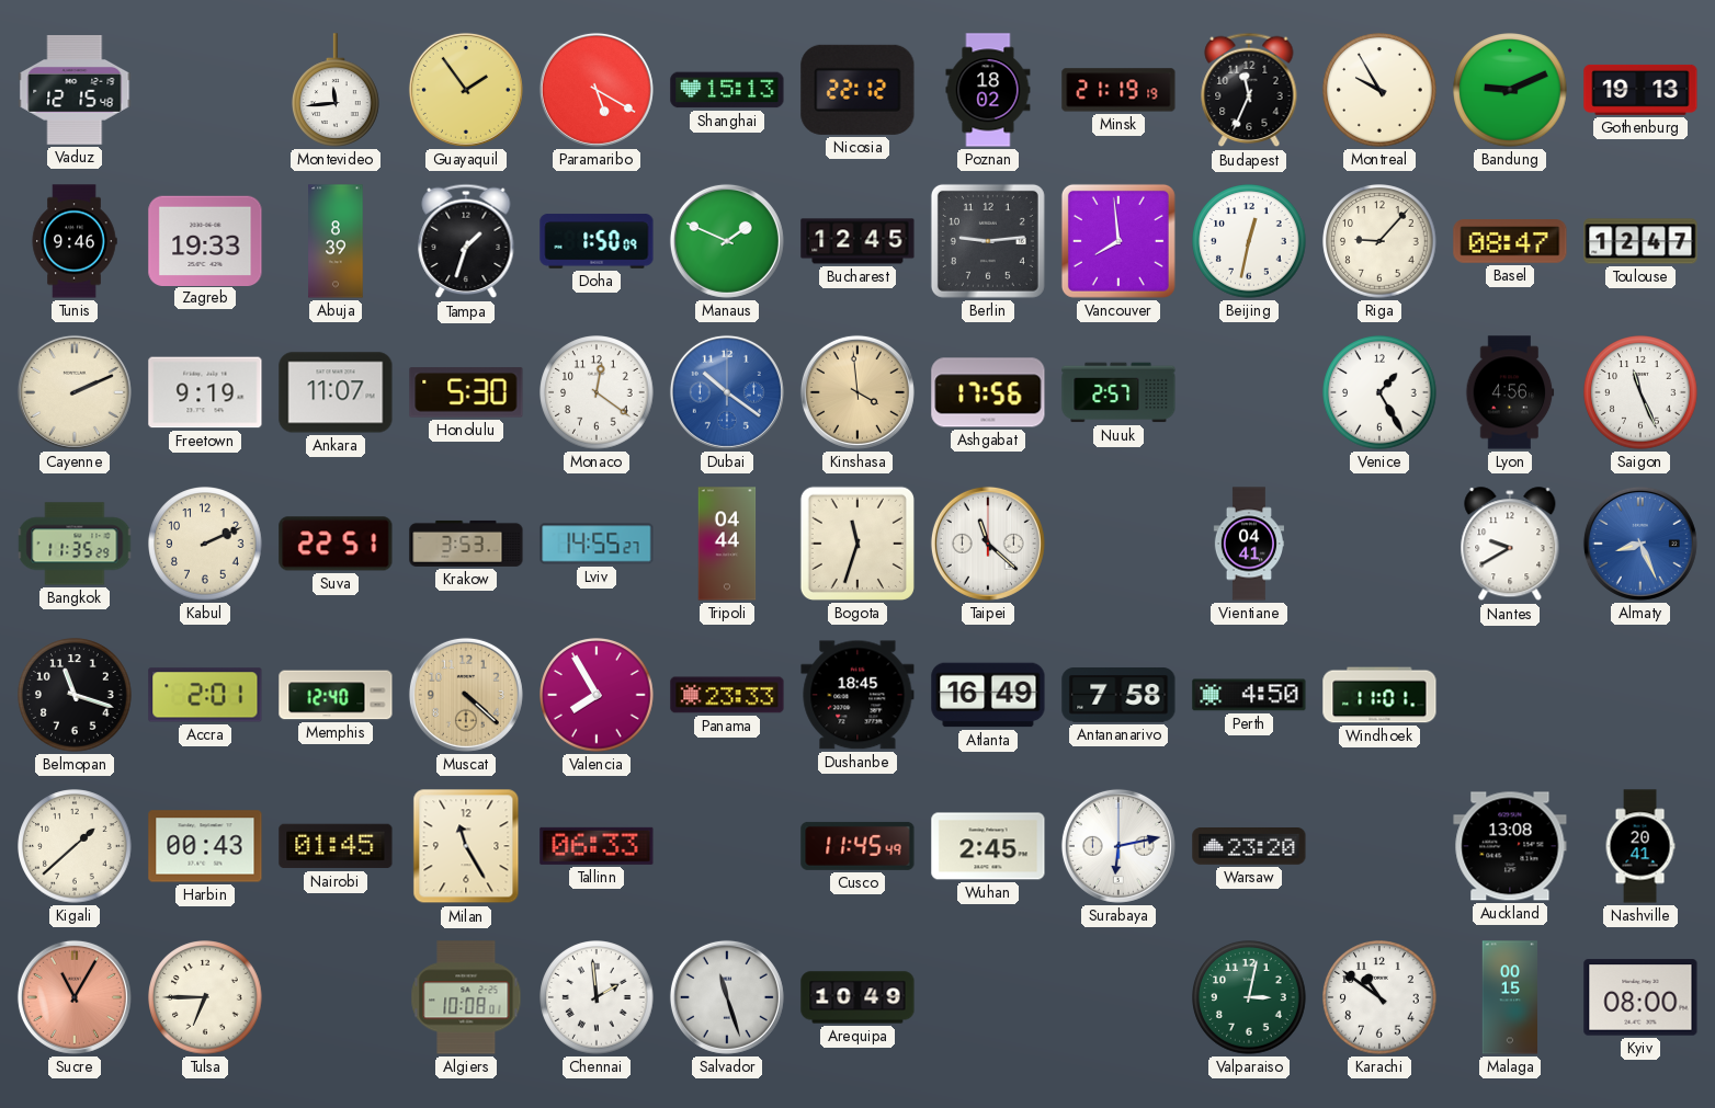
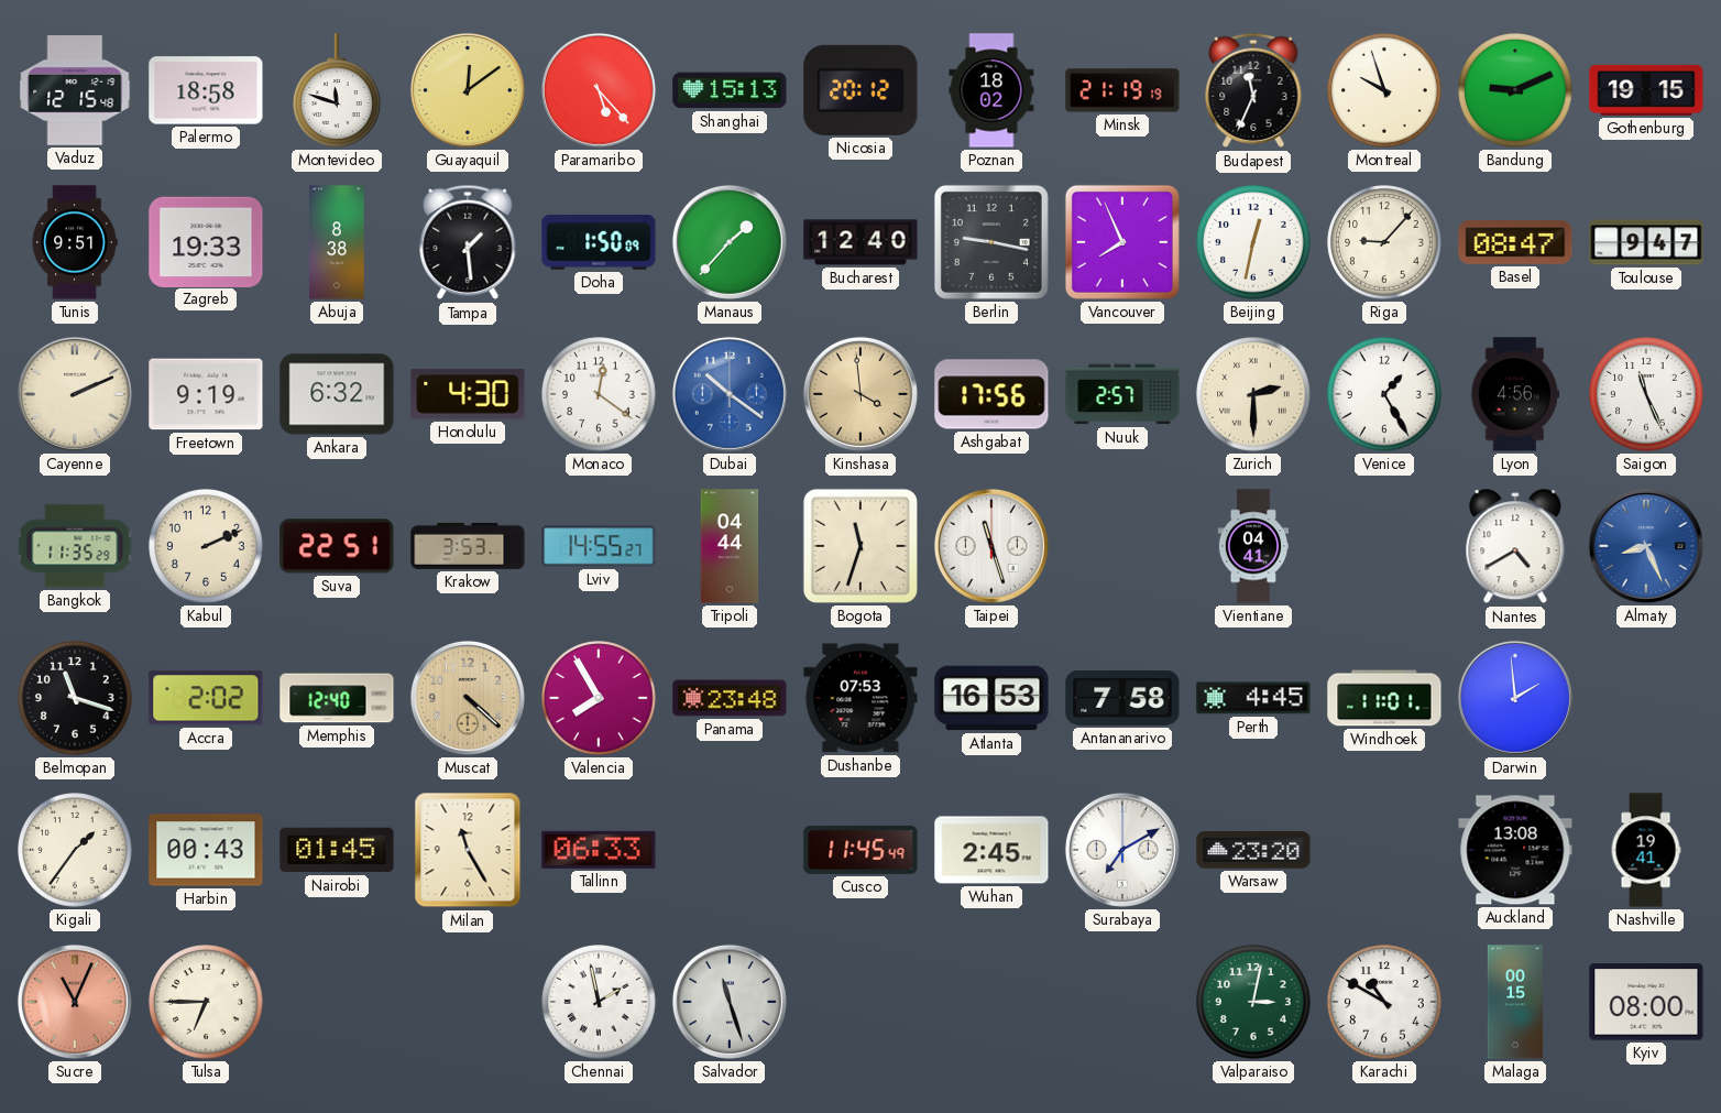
Palermo: none -> 18:58
Montevideo: 11:44 -> 11:48
Guayaquil: 1:54 -> 12:09
Paramaribo: 5:20 -> 5:23
Nicosia: 22:12 -> 20:12
Montreal: 9:55 -> 9:57
Gothenburg: 19:13 -> 19:15
Tunis: 9:46 -> 9:51
Abuja: 8:39 -> 8:38
Tampa: 1:33 -> 1:29
Manaus: 1:49 -> 1:37
Bucharest: 12:45 -> 12:40
Berlin: 9:14 -> 9:17
Vancouver: 7:59 -> 7:56
Toulouse: 12:47 -> 9:47
Ankara: 11:07 -> 6:32
Honolulu: 5:30 -> 4:30
Zurich: none -> 2:30
Taipei: 11:22 -> 11:27
Nantes: 9:40 -> 4:40
Accra: 2:01 -> 2:02
Panama: 23:33 -> 23:48
Dushanbe: 18:45 -> 07:53
Atlanta: 16:49 -> 16:53
Perth: 4:50 -> 4:45
Darwin: none -> 1:59
Kigali: 1:38 -> 1:36
Surabaya: 6:13 -> 7:10
Nashville: 20:41 -> 19:41
Sucre: 11:05 -> 11:04
Algiers: 10:08 -> none
Chennai: 1:59 -> 1:58
Arequipa: 10:49 -> none
Karachi: 10:51 -> 10:50
